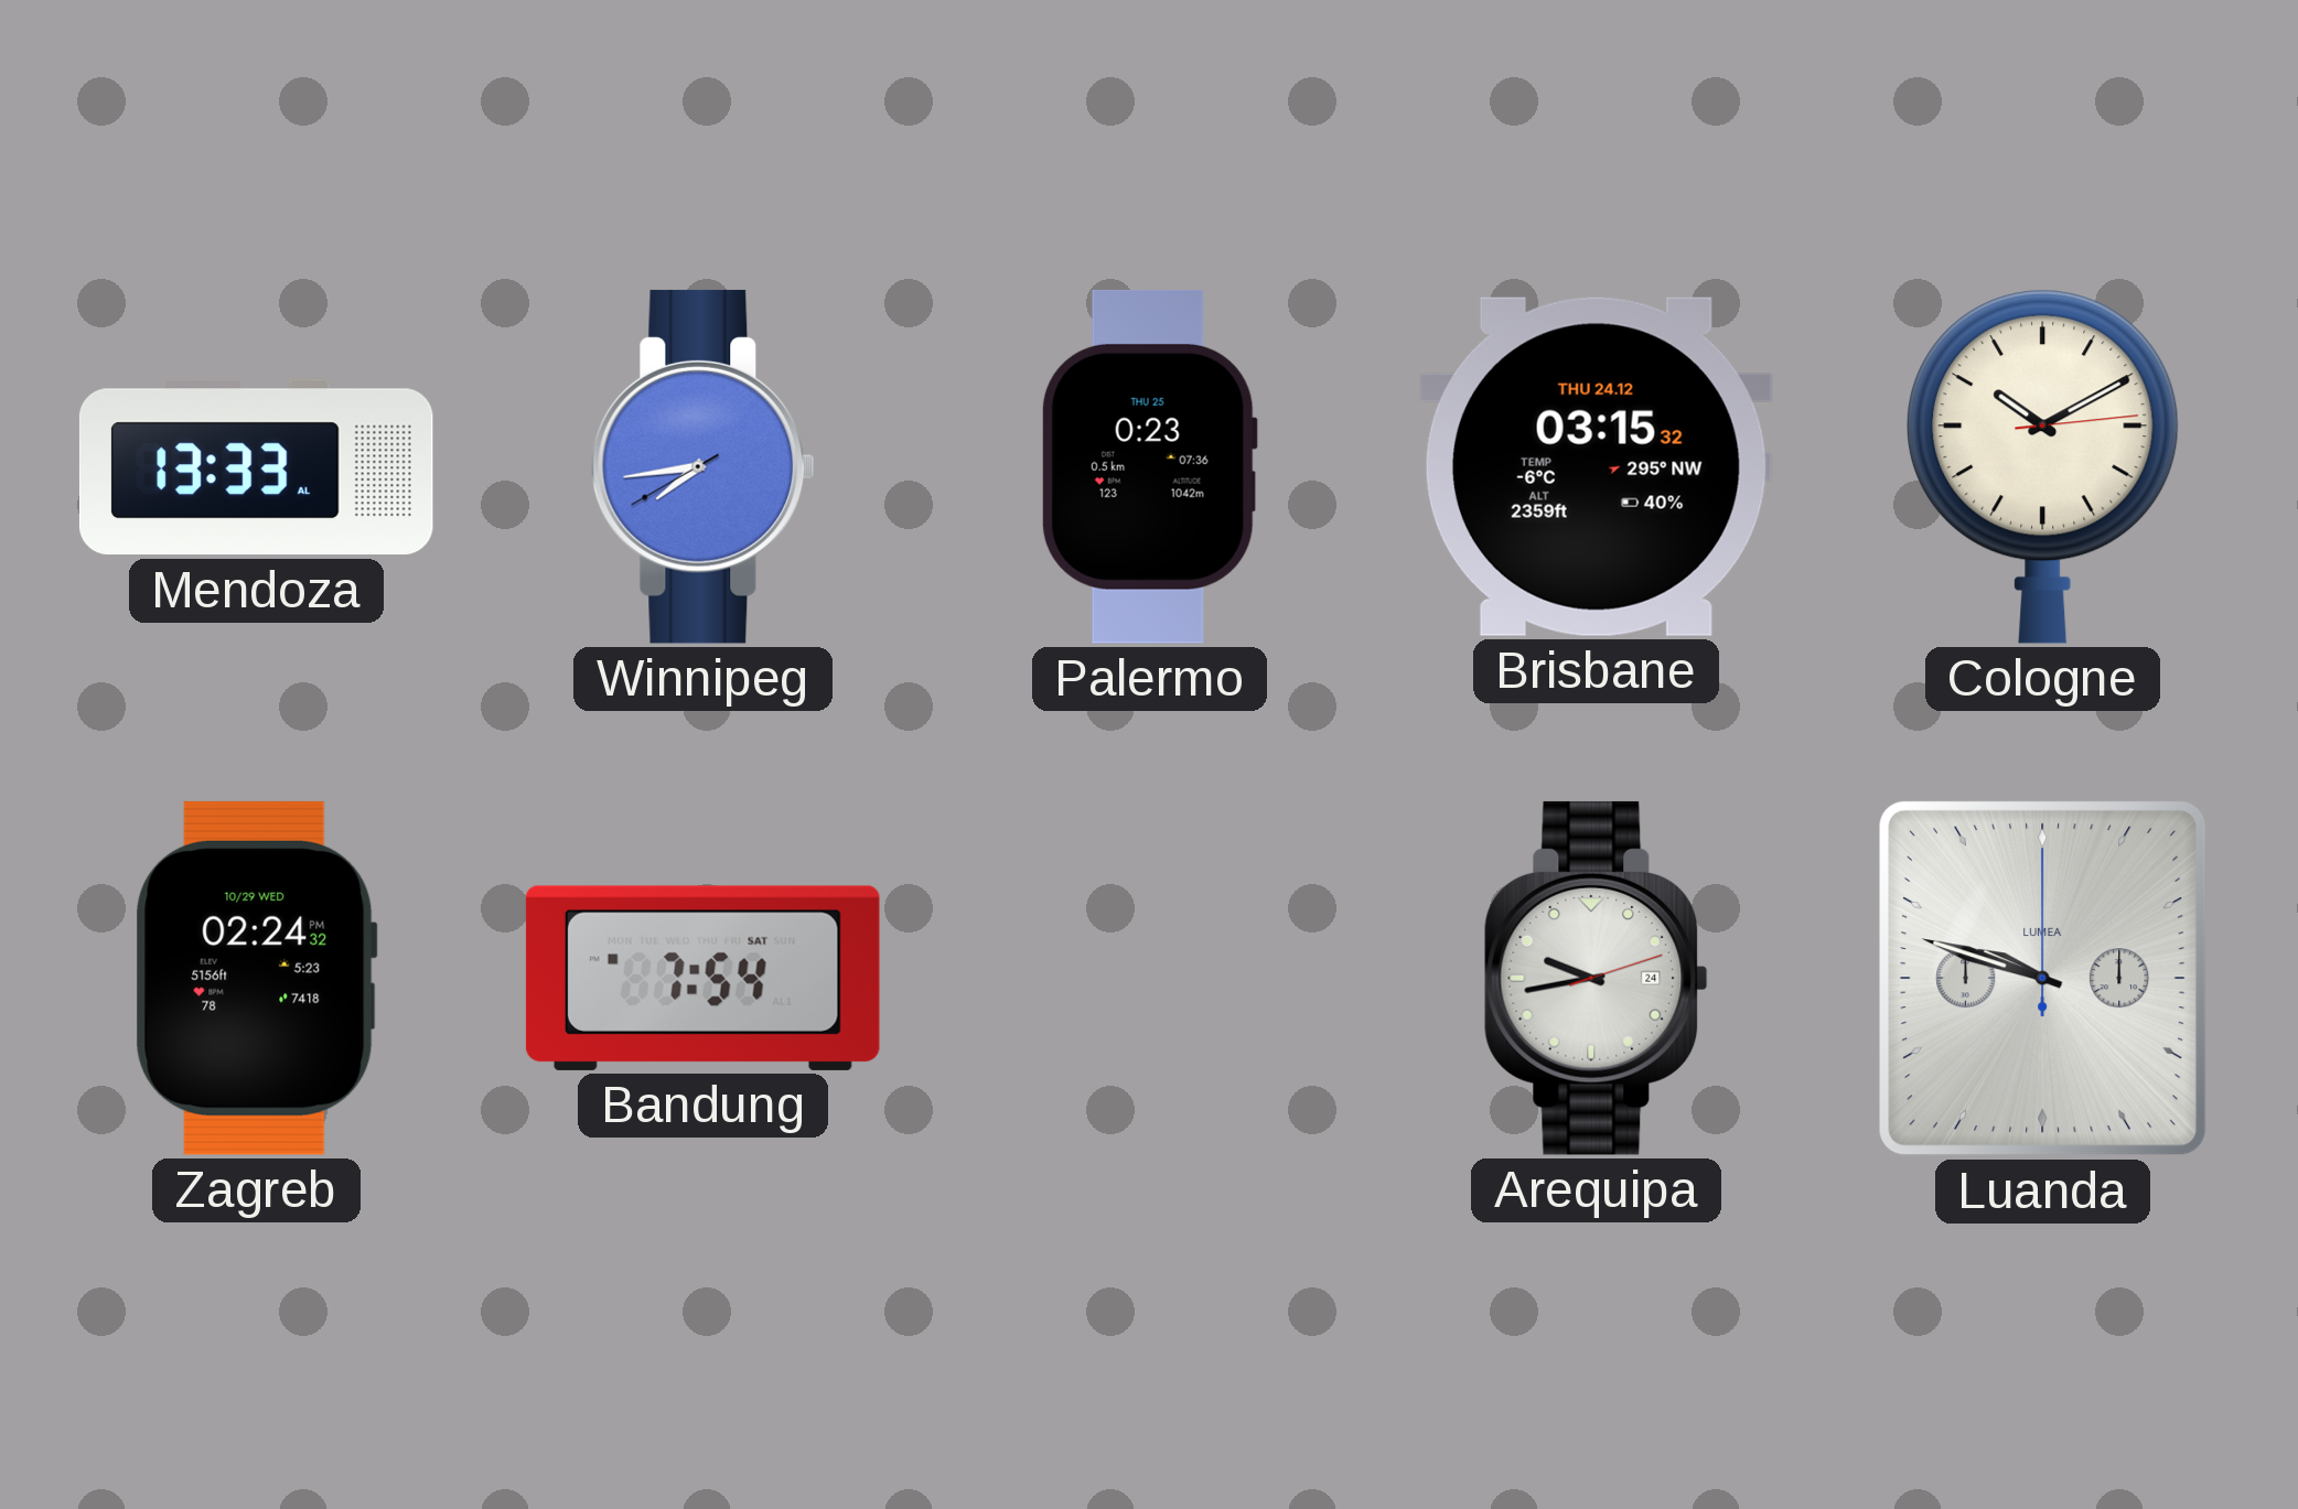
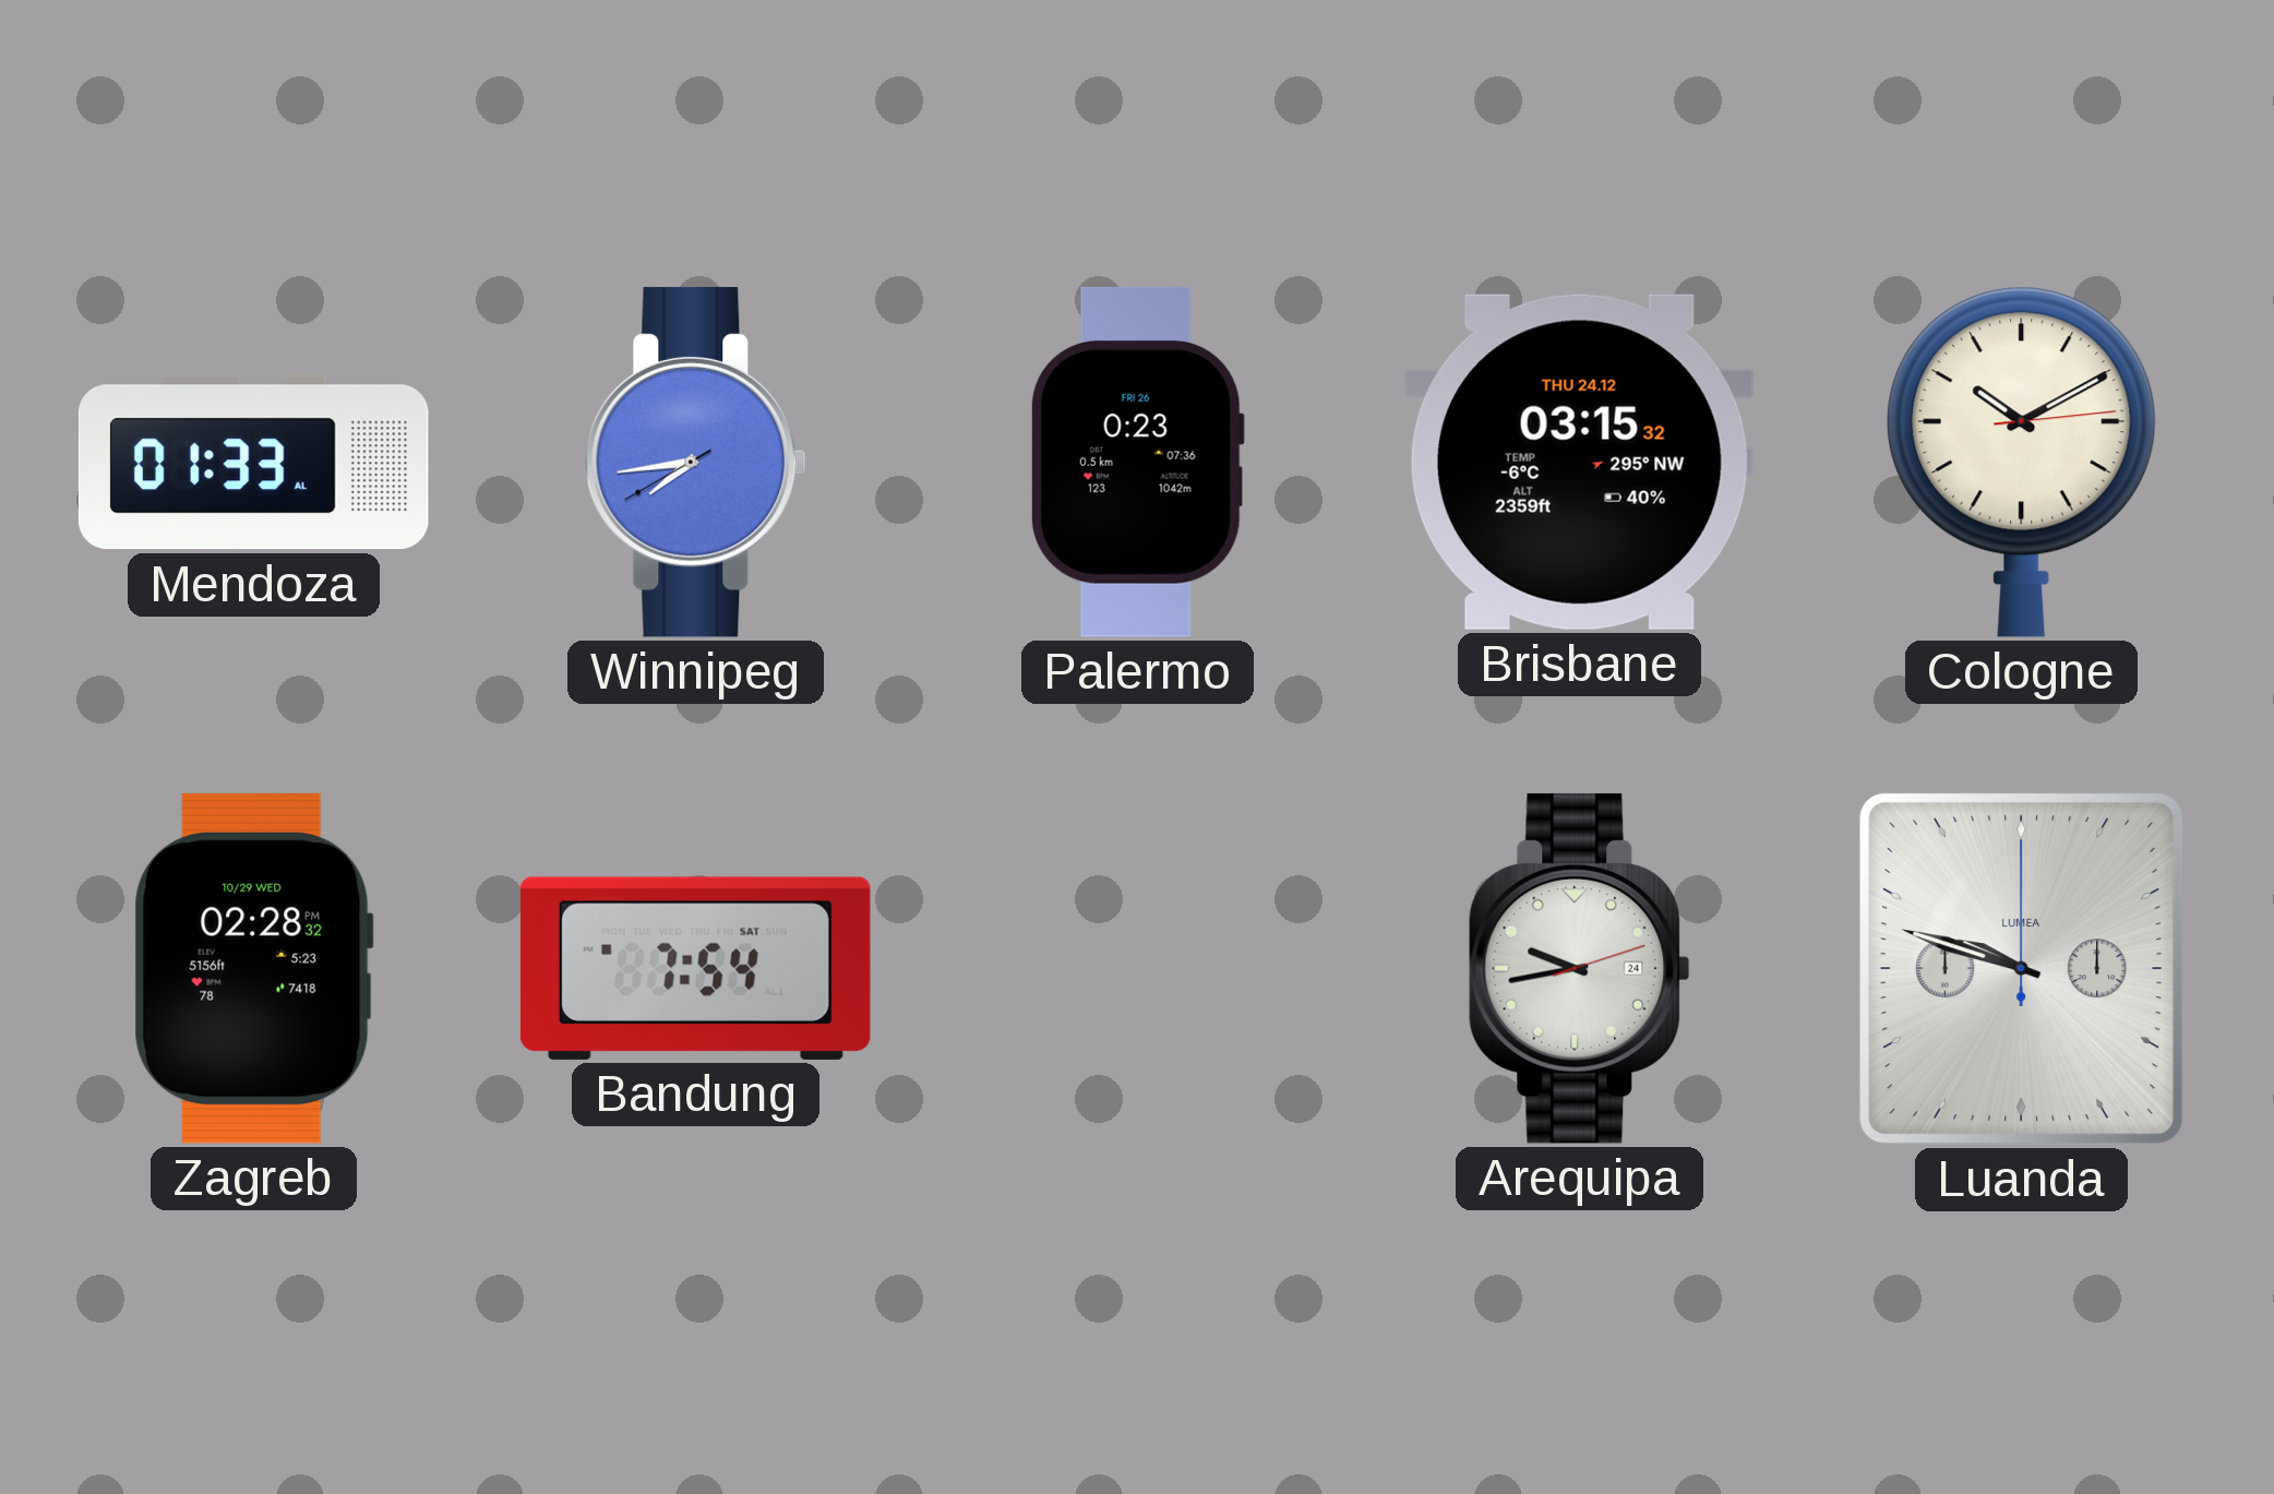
Mendoza: 13:33 -> 01:33
Palermo date: THU 25 -> FRI 26
Zagreb: 02:24 -> 02:28
